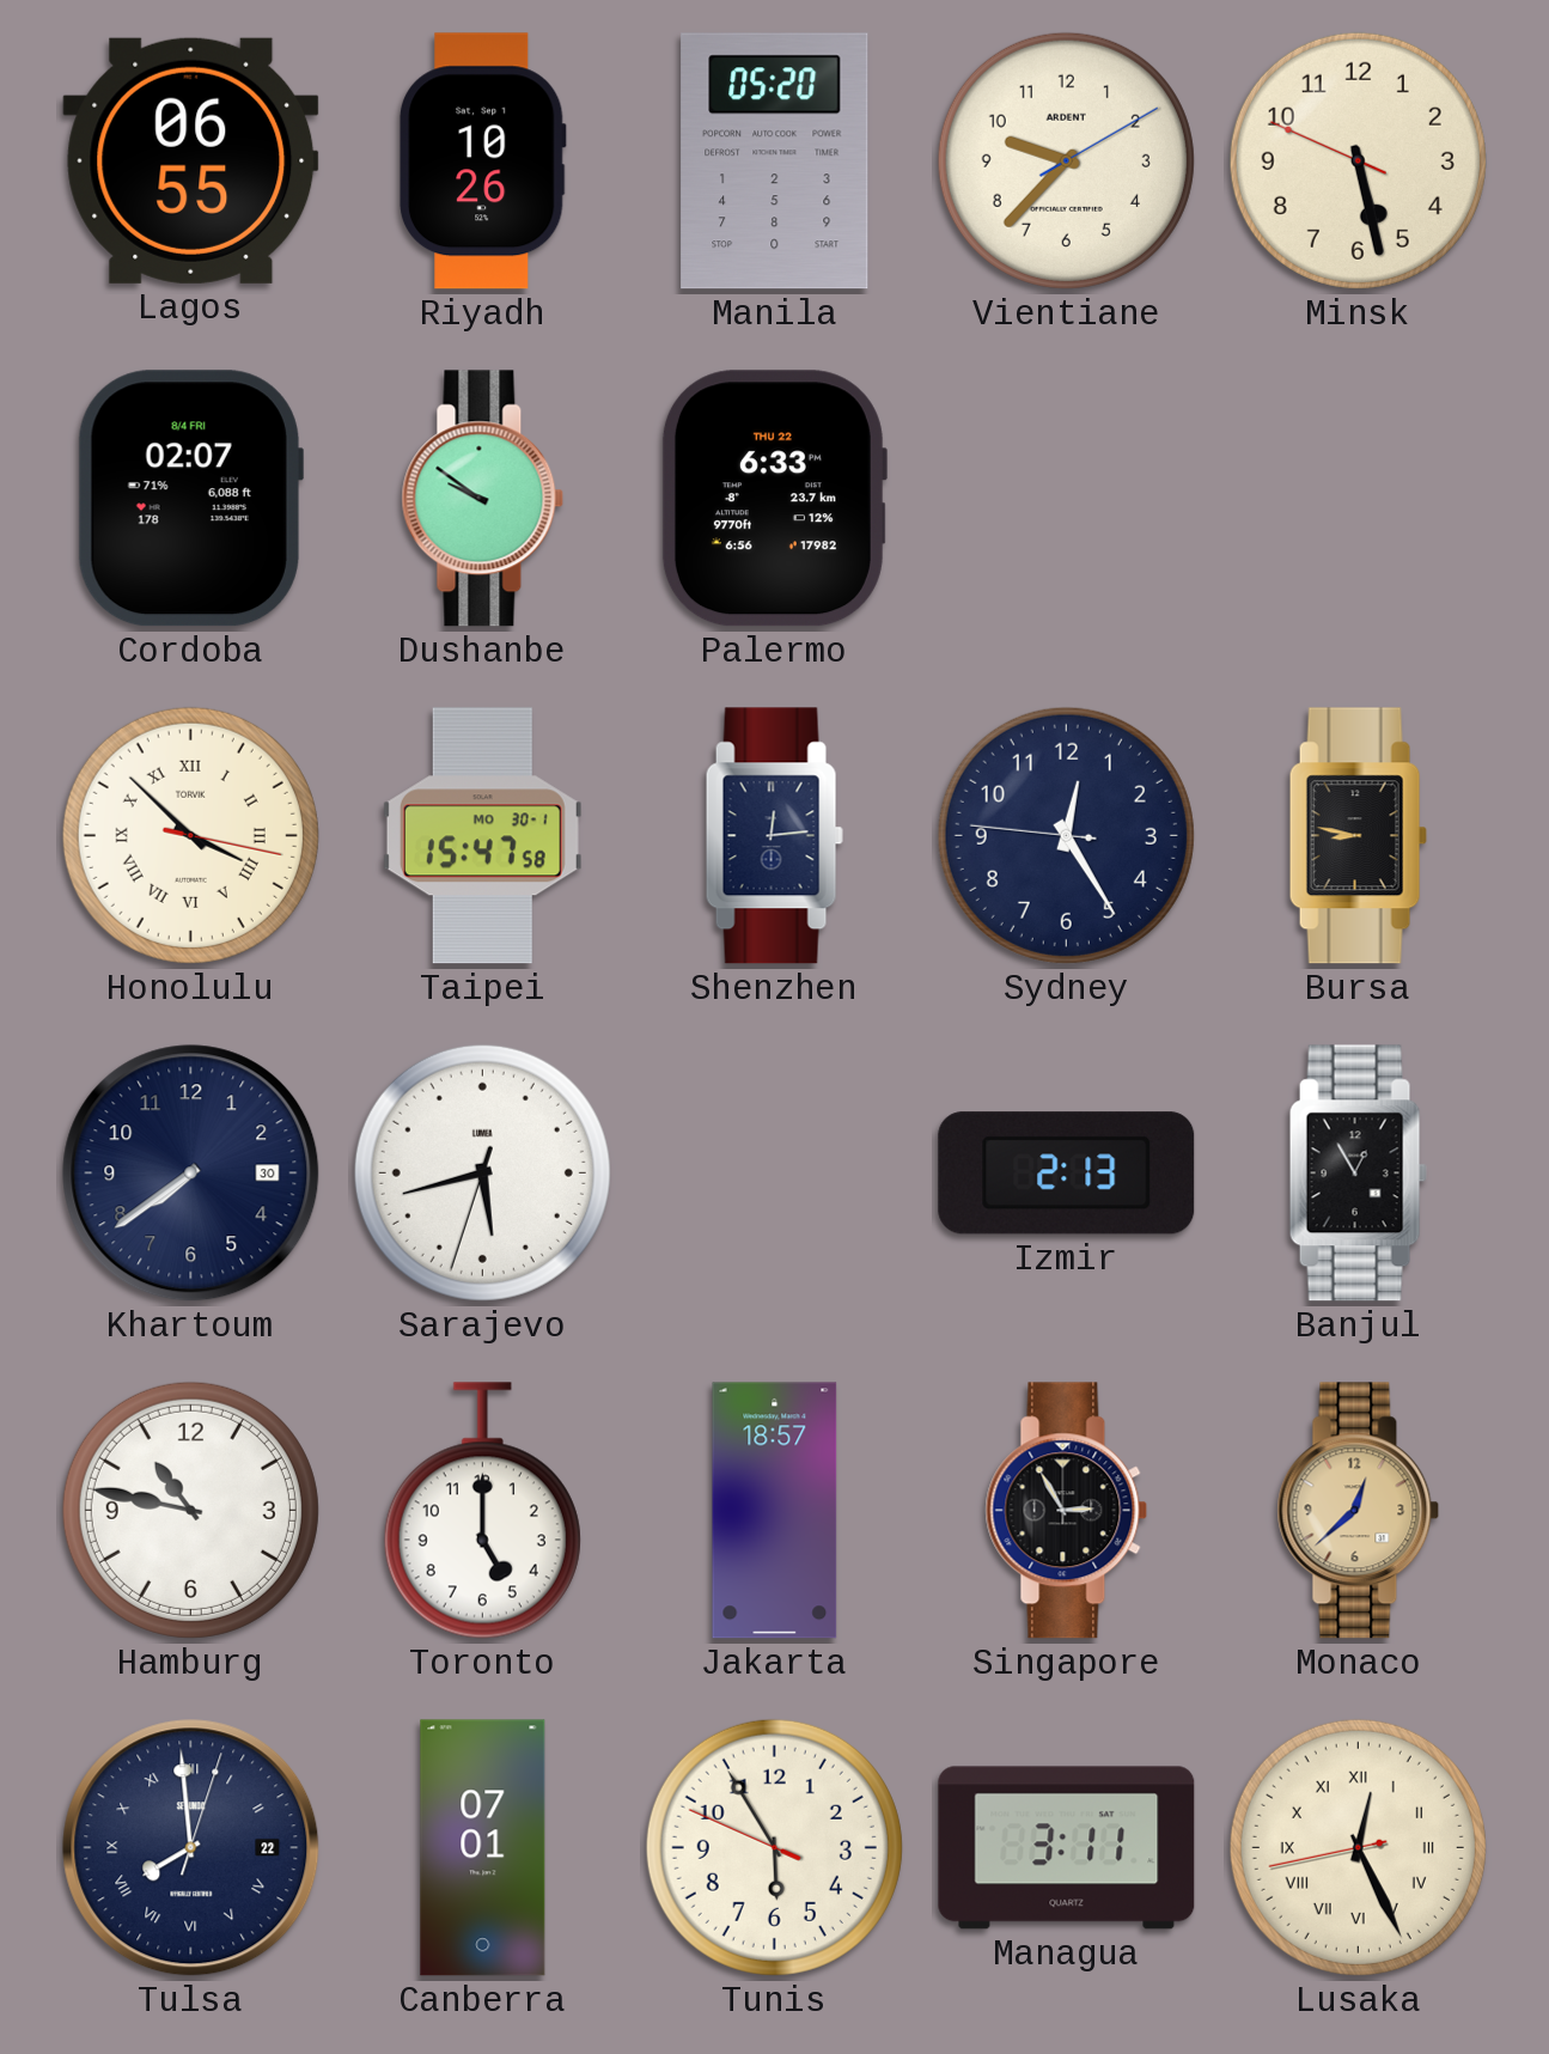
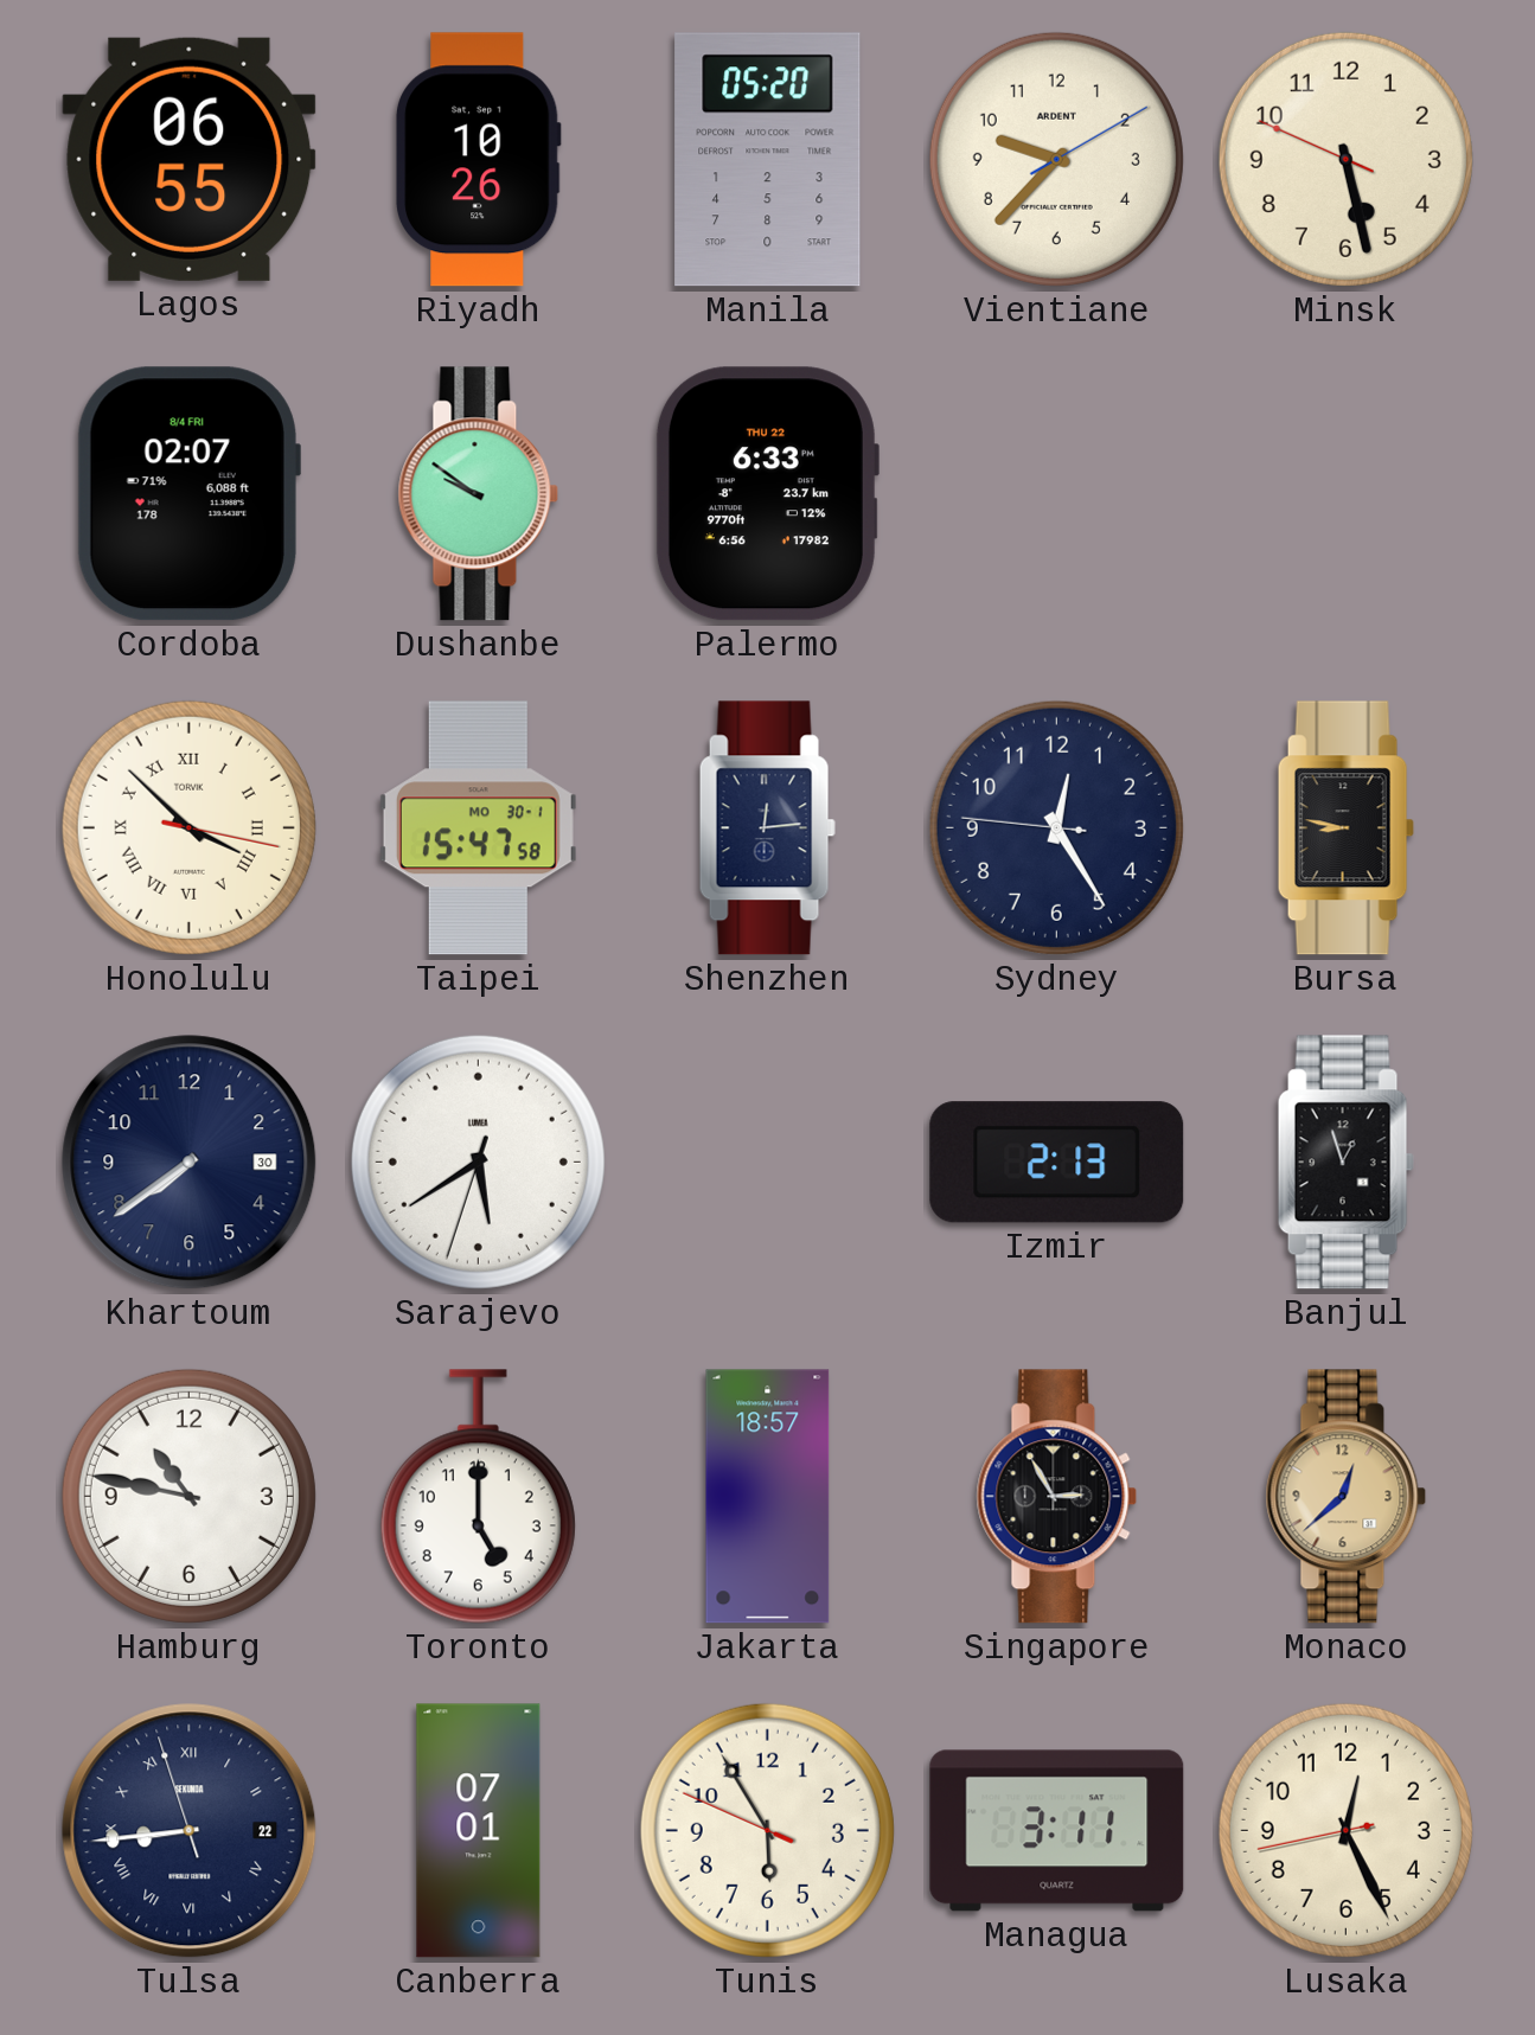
Sarajevo: 5:42 -> 5:39
Banjul: 12:55 -> 12:57
Tulsa: 7:59 -> 8:43
Lusaka numerals: Roman -> Arabic
